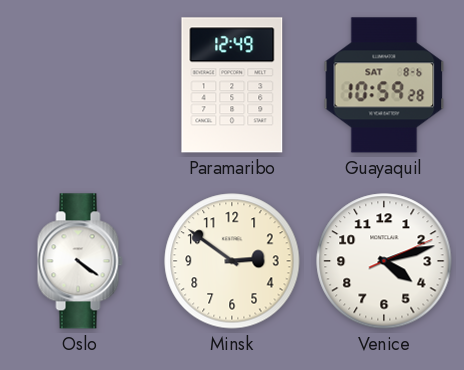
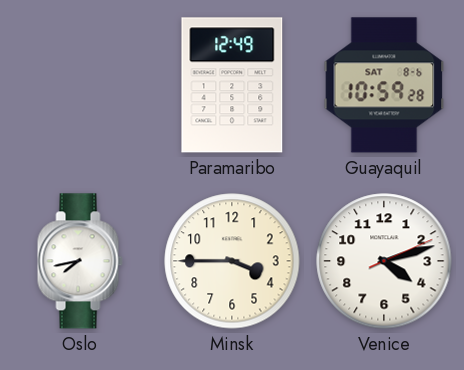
Oslo: 4:21 -> 7:43
Minsk: 2:51 -> 3:45
